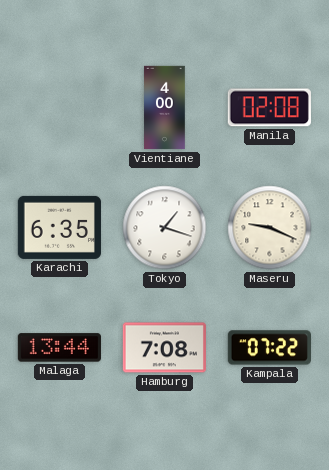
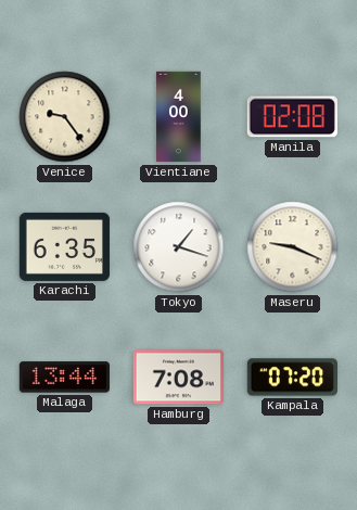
Venice: none -> 9:24
Kampala: 07:22 -> 07:20
